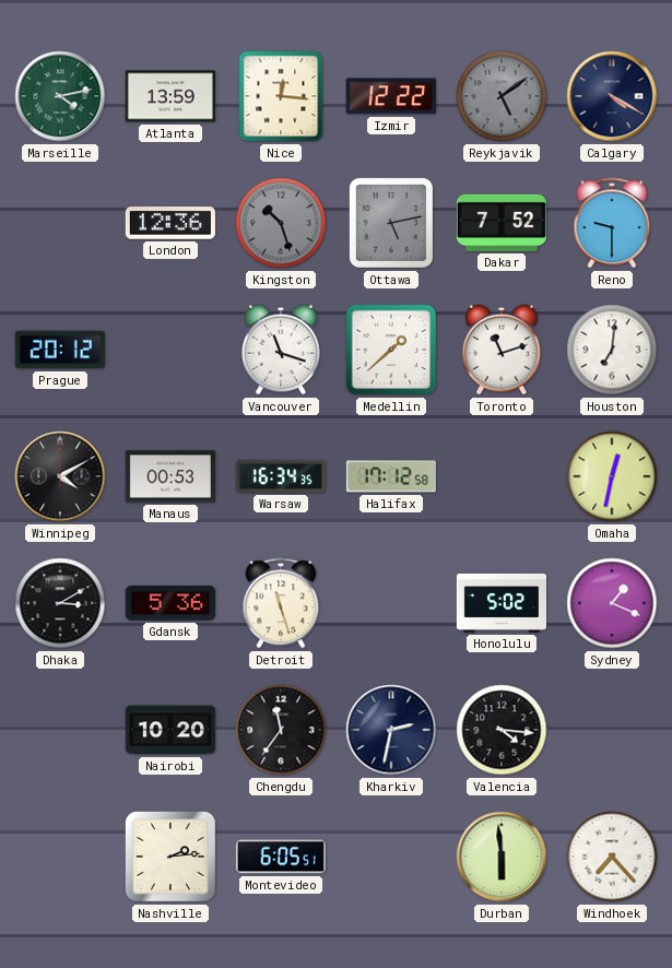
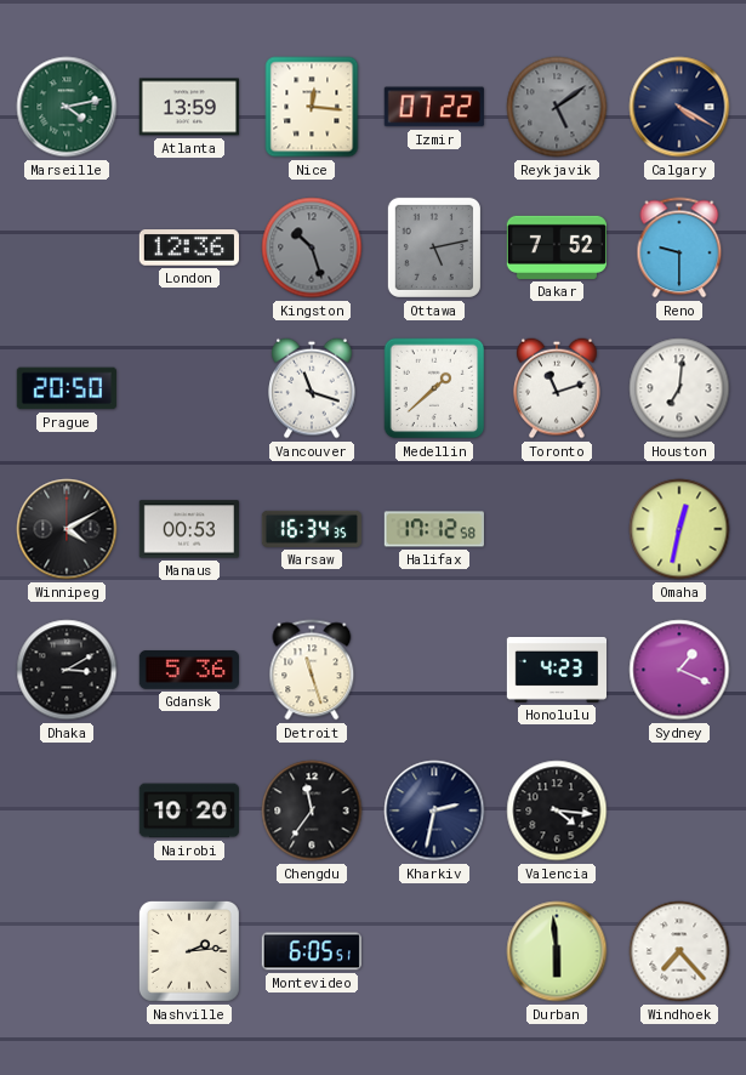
Izmir: 12:22 -> 07:22
Prague: 20:12 -> 20:50
Honolulu: 5:02 -> 4:23
